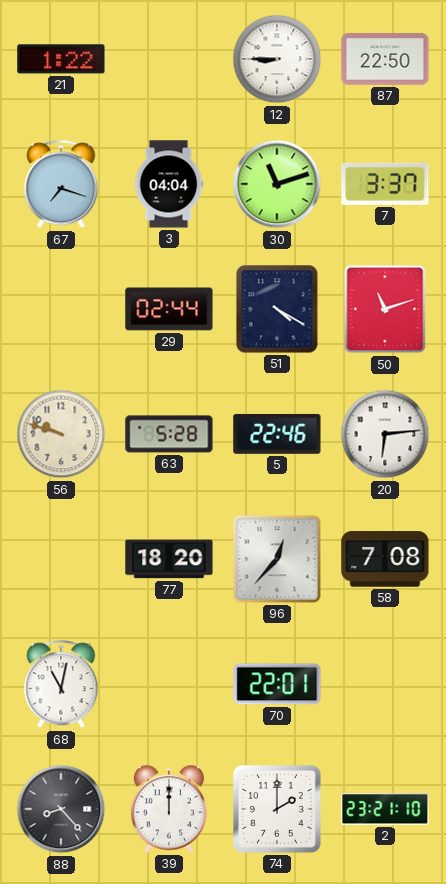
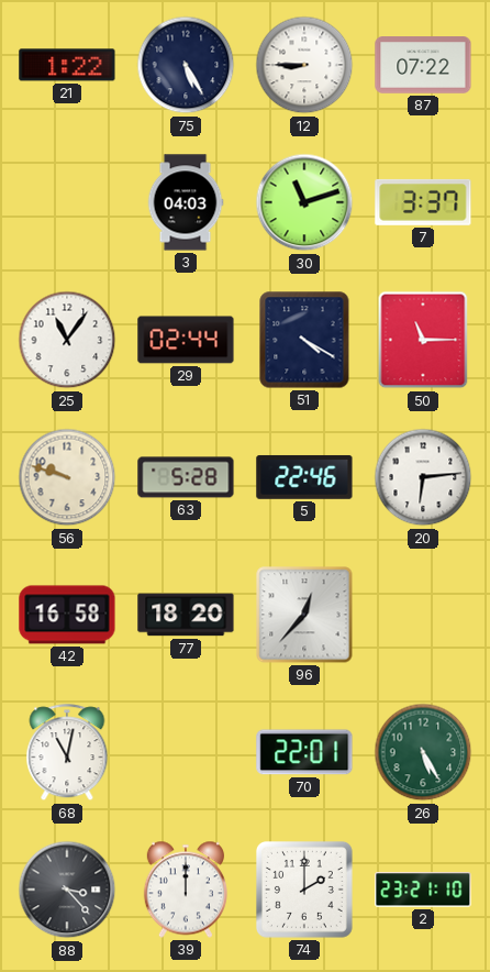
75: none -> 5:25
87: 22:50 -> 07:22
67: 7:18 -> none
3: 04:04 -> 04:03
25: none -> 11:06
50: 11:12 -> 11:15
42: none -> 16:58
58: 7:08 -> none
26: none -> 5:25
88: 8:23 -> 3:23
